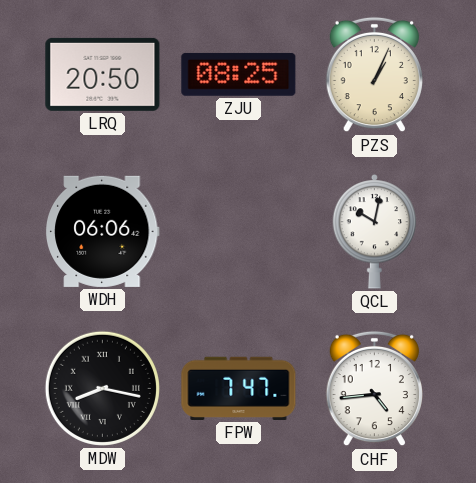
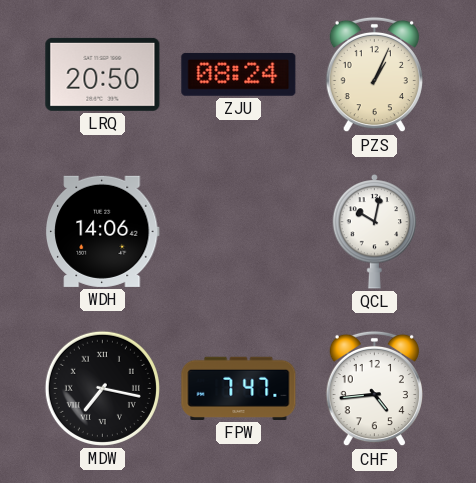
ZJU: 08:25 -> 08:24
WDH: 06:06 -> 14:06
MDW: 8:17 -> 7:17
